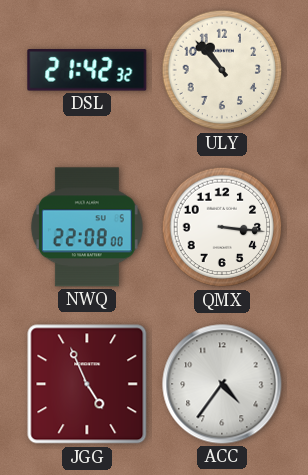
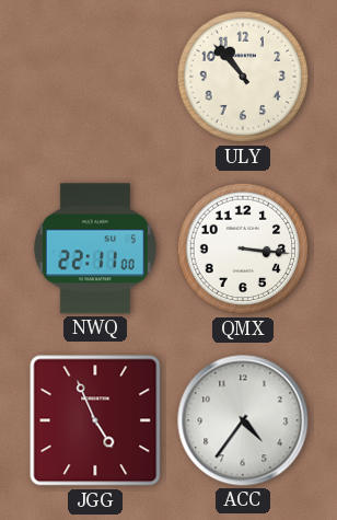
DSL: 21:42 -> none
NWQ: 22:08 -> 22:11
